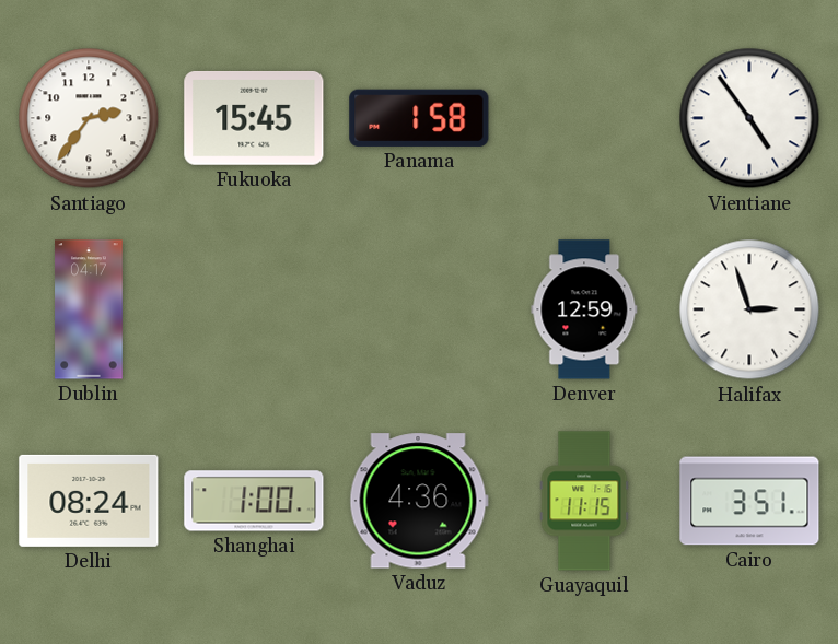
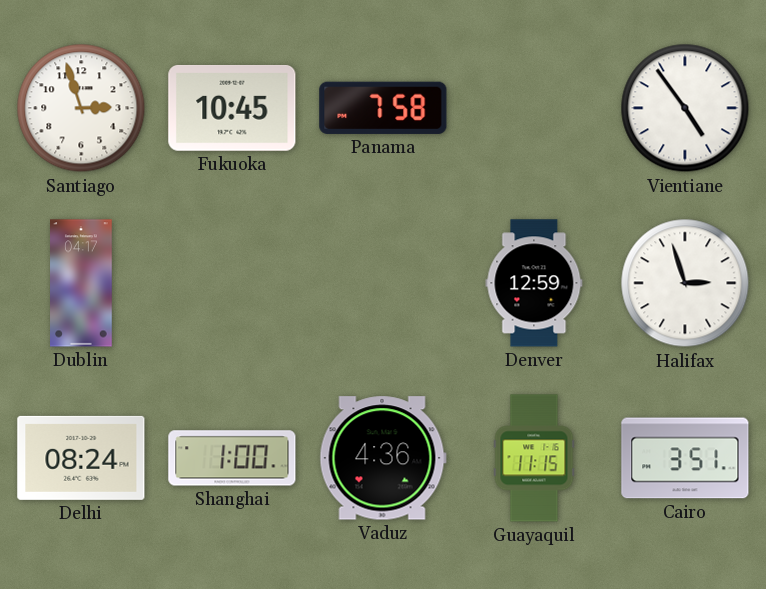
Santiago: 2:36 -> 2:57
Fukuoka: 15:45 -> 10:45
Panama: 1:58 -> 7:58
